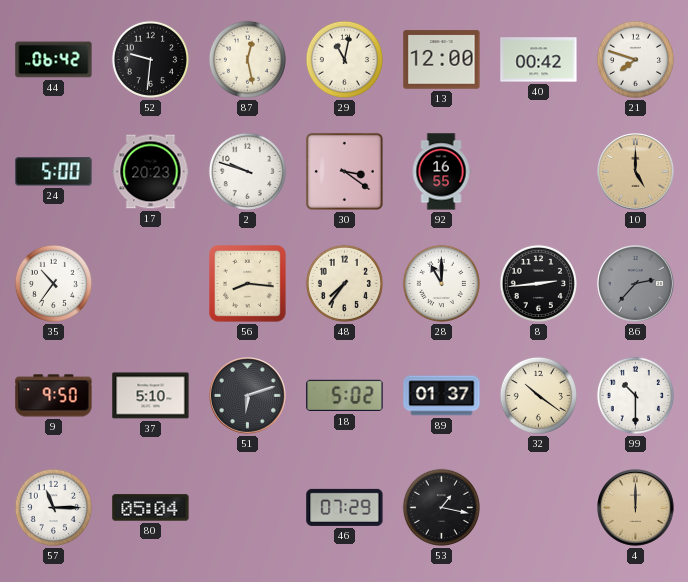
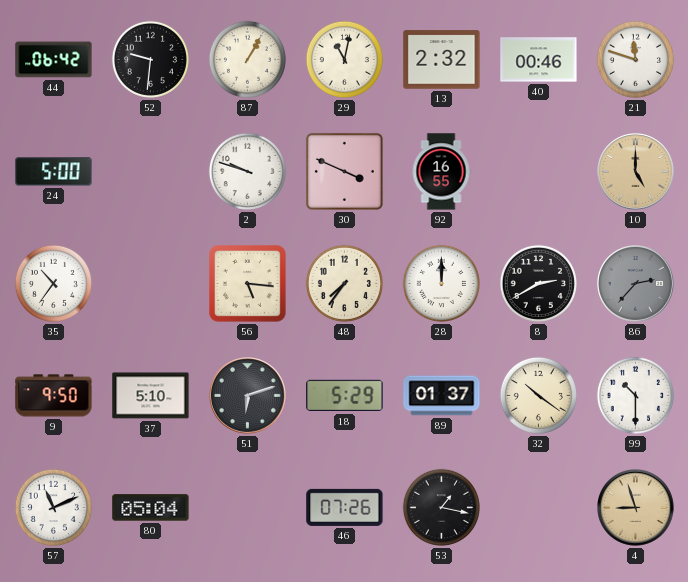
87: 12:28 -> 1:05
13: 12:00 -> 2:32
40: 00:42 -> 00:46
21: 7:48 -> 11:48
17: 20:23 -> none
30: 3:21 -> 3:49
56: 8:16 -> 5:16
28: 11:00 -> 12:00
8: 2:44 -> 2:40
18: 5:02 -> 5:29
57: 11:15 -> 11:11
46: 07:29 -> 07:26
4: 12:00 -> 8:57
